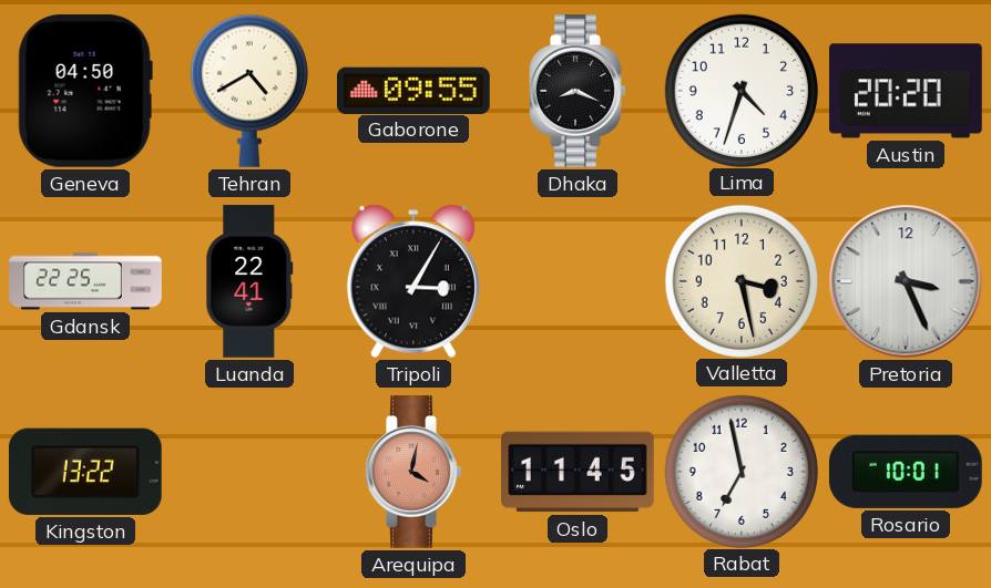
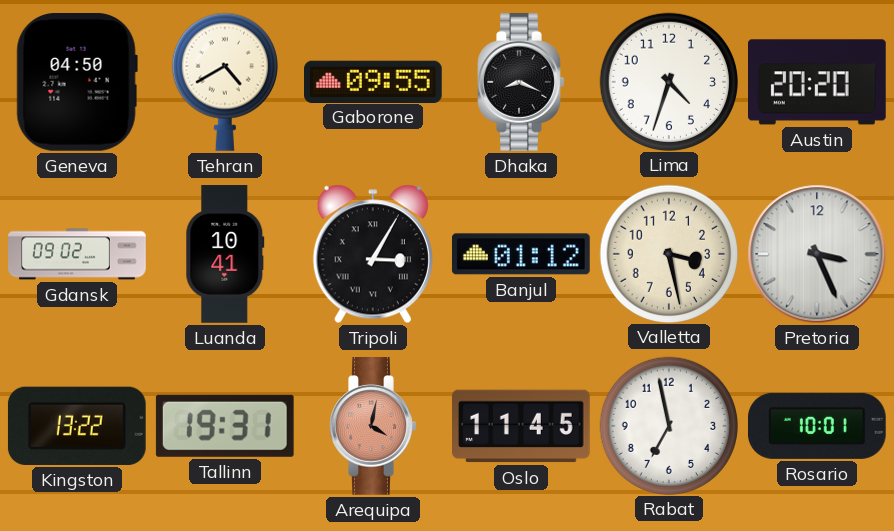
Gdansk: 22:25 -> 09:02
Luanda: 22:41 -> 10:41
Banjul: none -> 01:12
Tallinn: none -> 19:31
